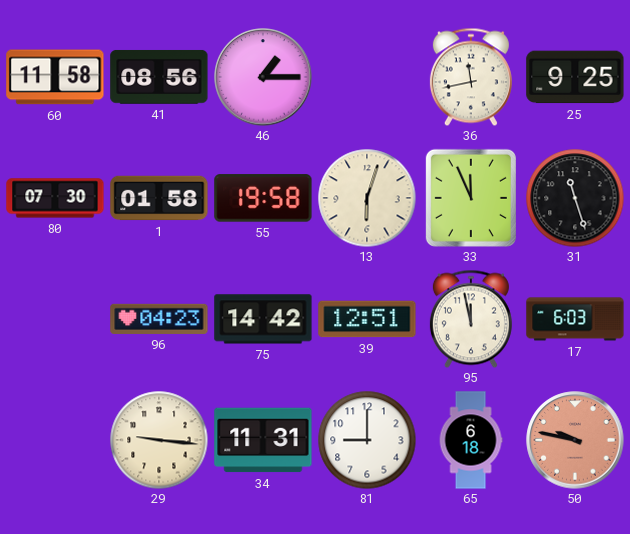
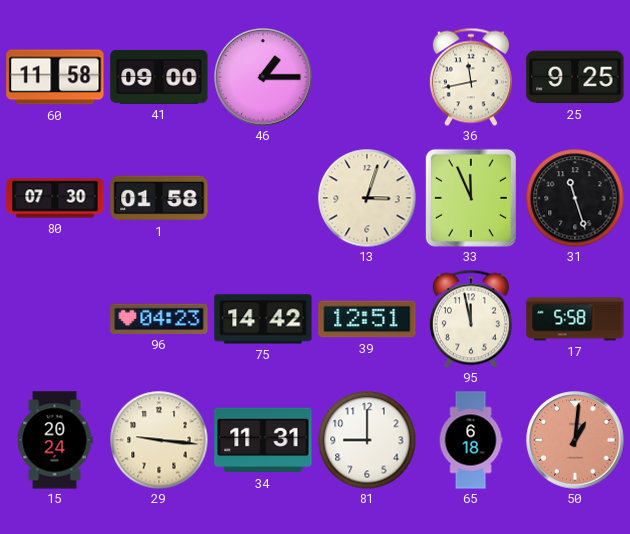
41: 08:56 -> 09:00
55: 19:58 -> none
13: 6:03 -> 3:03
17: 6:03 -> 5:58
15: none -> 20:24
50: 9:47 -> 1:01
